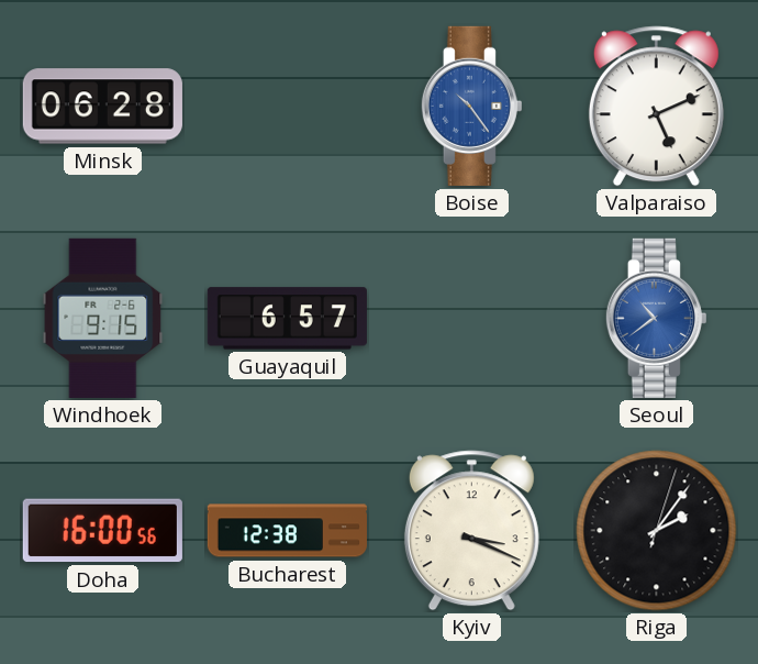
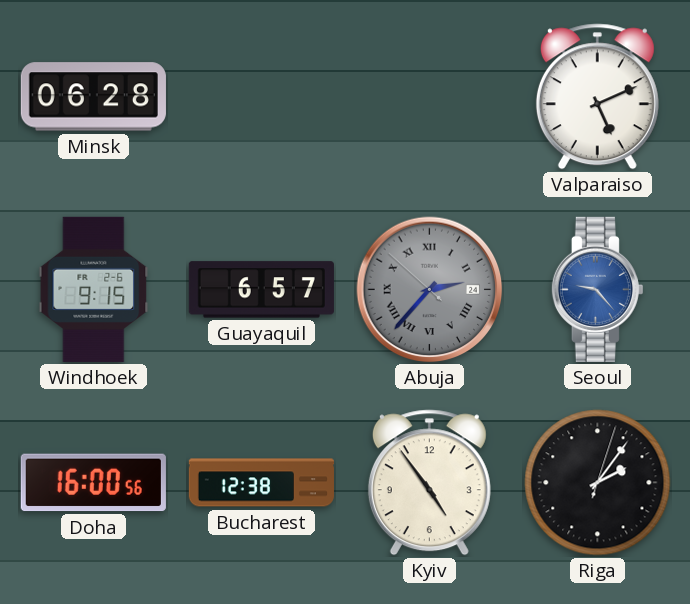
Boise: 10:24 -> none
Abuja: none -> 2:36
Seoul: 10:39 -> 9:23
Kyiv: 3:19 -> 4:54
